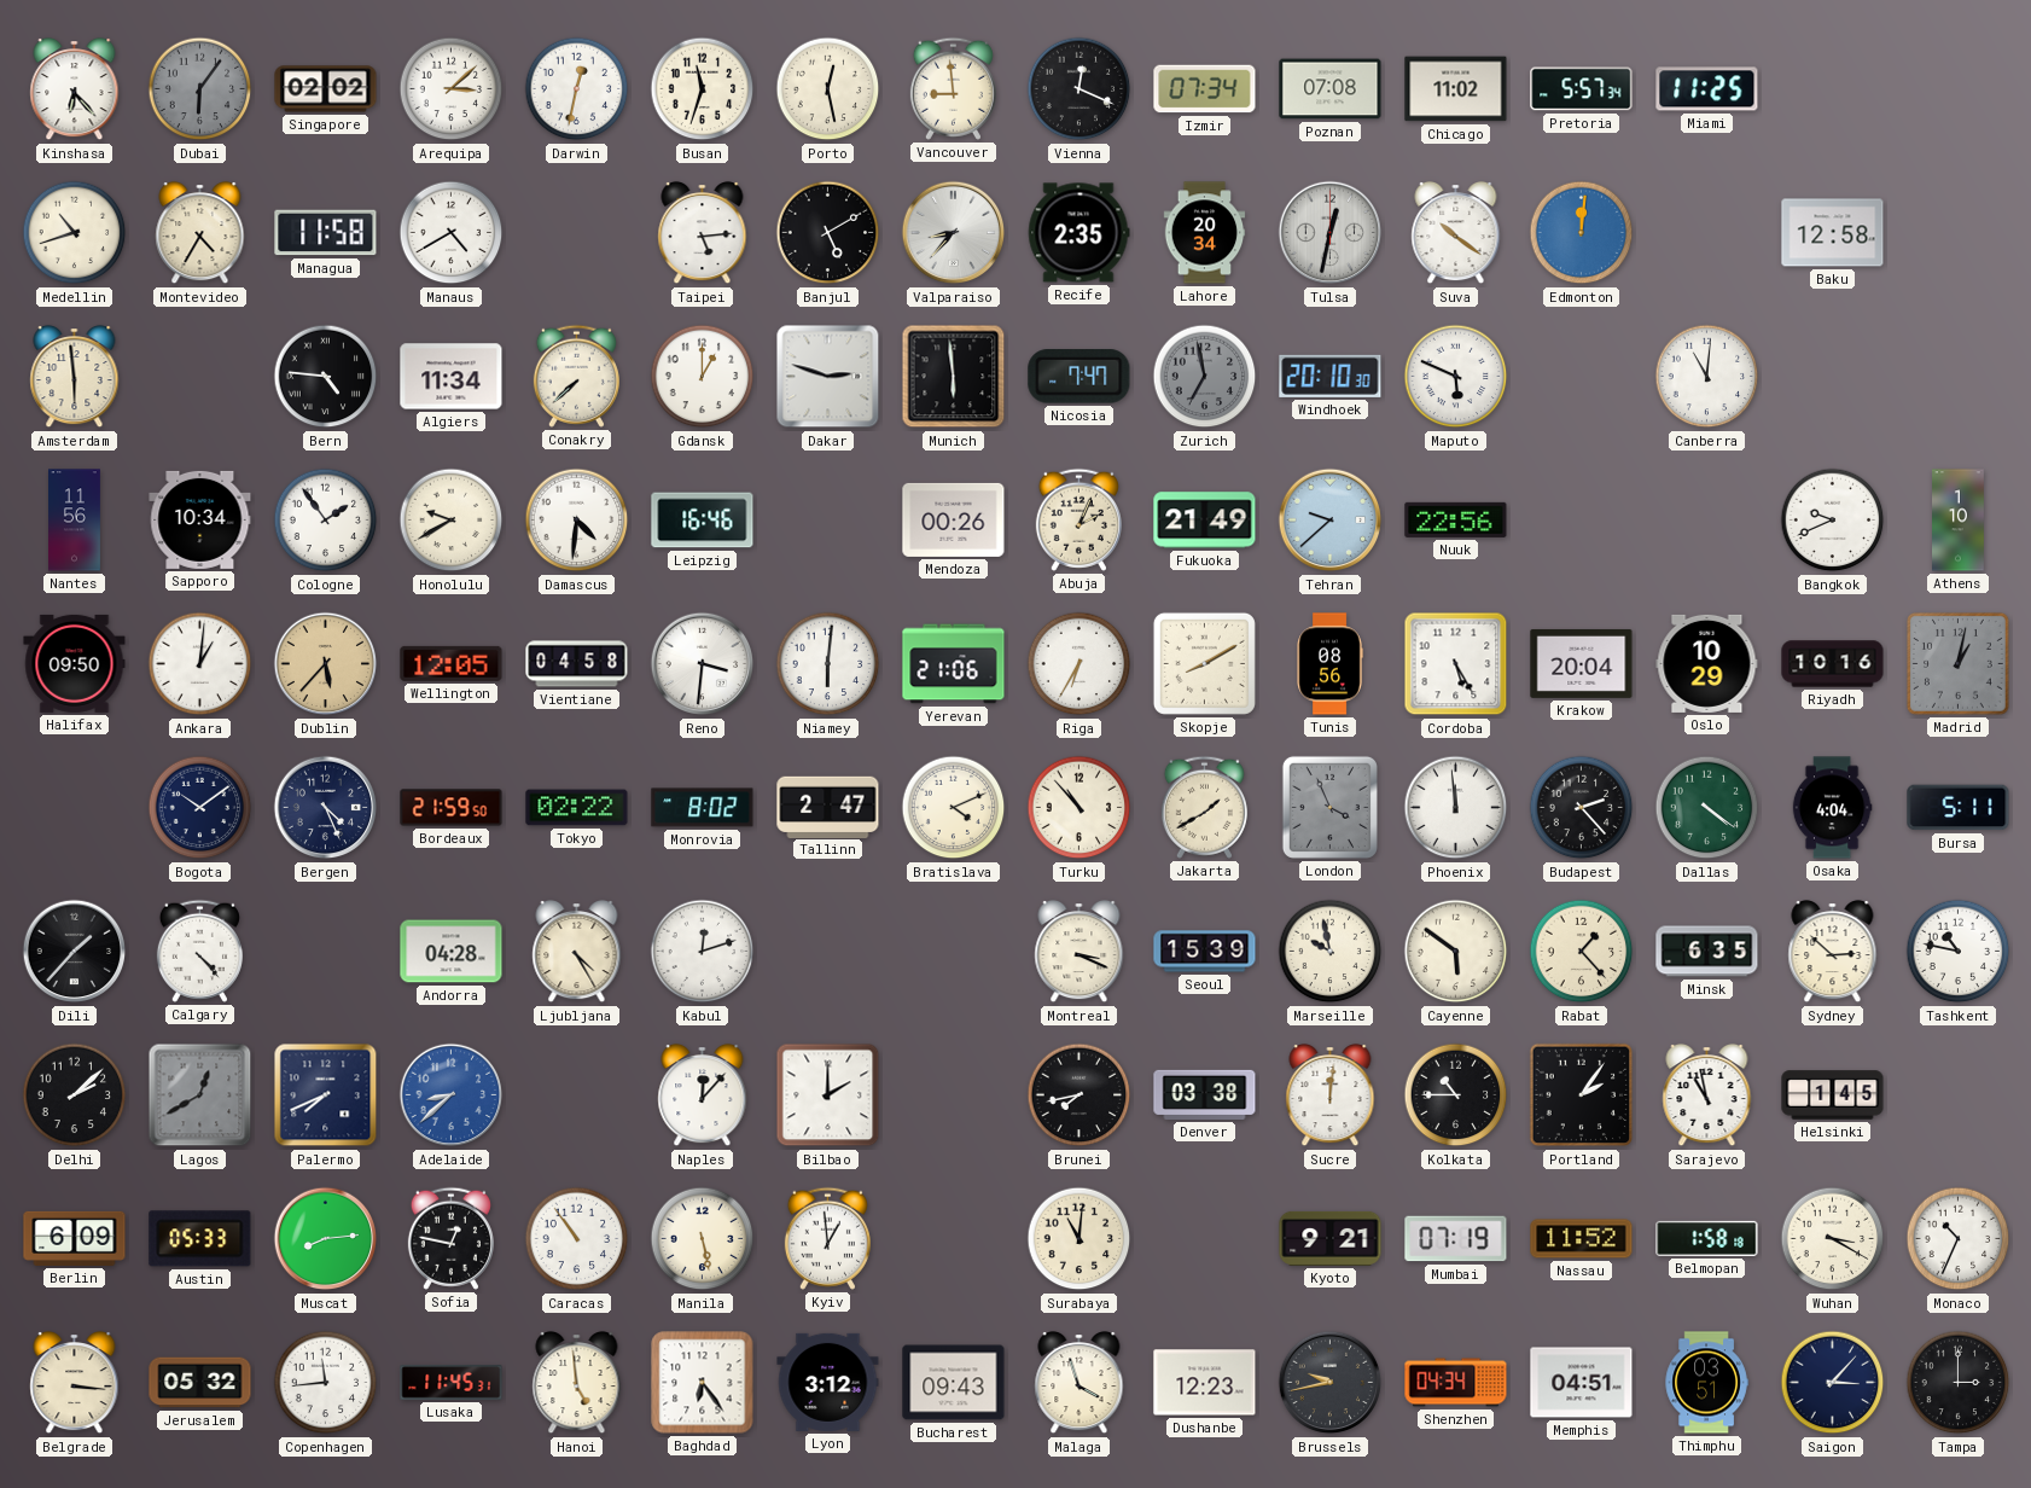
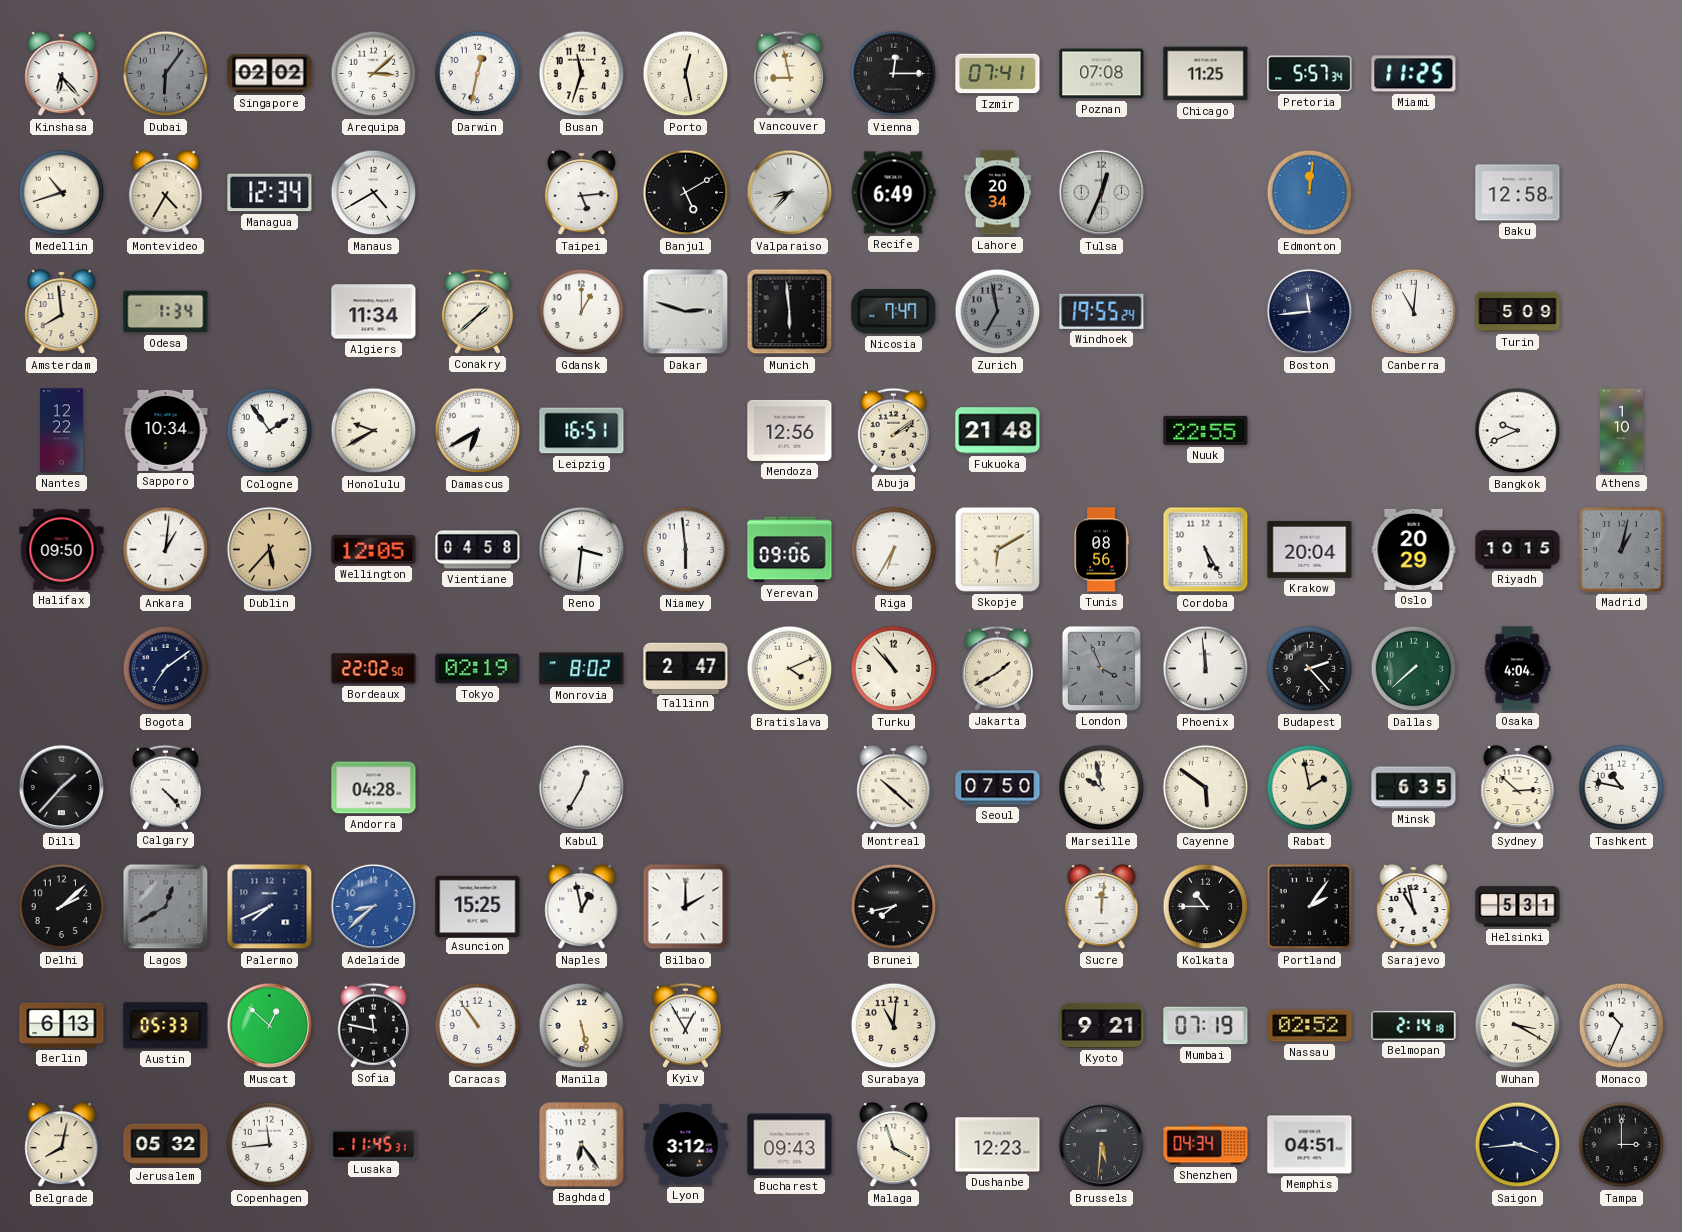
Vancouver: 8:59 -> 8:58
Vienna: 12:19 -> 12:15
Izmir: 07:34 -> 07:41
Chicago: 11:02 -> 11:25
Managua: 11:58 -> 12:34
Recife: 2:35 -> 6:49
Tulsa: 12:32 -> 12:34
Suva: 10:21 -> none
Amsterdam: 5:59 -> 7:59
Odesa: none -> 1:34
Bern: 4:46 -> none
Conakry: 7:38 -> 1:38
Windhoek: 20:10 -> 19:55
Maputo: 5:49 -> none
Boston: none -> 11:44
Turin: none -> 5:09
Nantes: 11:56 -> 12:22
Damascus: 4:31 -> 6:40
Leipzig: 16:46 -> 16:51
Mendoza: 00:26 -> 12:56
Abuja: 2:04 -> 2:09
Fukuoka: 21:49 -> 21:48
Tehran: 9:38 -> none
Nuuk: 22:56 -> 22:55
Niamey: 6:01 -> 5:59
Yerevan: 21:06 -> 09:06
Skopje: 8:10 -> 6:10
Oslo: 10:29 -> 20:29
Riyadh: 10:16 -> 10:15
Bogota: 10:09 -> 7:09
Bergen: 4:26 -> none
Bordeaux: 21:59 -> 22:02
Tokyo: 02:22 -> 02:19
Dallas: 4:21 -> 7:38
Bursa: 5:11 -> none
Ljubljana: 4:25 -> none
Kabul: 12:12 -> 12:35
Montreal: 3:19 -> 10:22
Seoul: 15:39 -> 07:50
Rabat: 1:23 -> 1:58
Asuncion: none -> 15:25
Naples: 12:07 -> 12:58
Denver: 03:38 -> none
Helsinki: 1:45 -> 5:31
Berlin: 6:09 -> 6:13
Muscat: 8:14 -> 12:52
Sofia: 12:47 -> 11:47
Kyiv: 12:59 -> 12:55
Nassau: 11:52 -> 02:52
Belmopan: 1:58 -> 2:14
Belgrade: 3:16 -> 8:02
Hanoi: 4:59 -> none
Brussels: 9:43 -> 5:31
Thimphu: 03:51 -> none
Saigon: 3:07 -> 3:44
